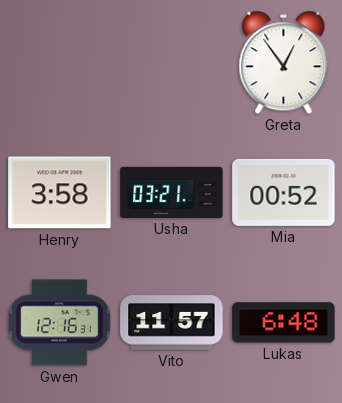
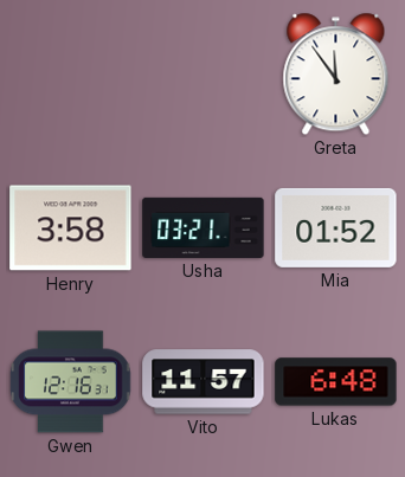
Greta: 12:54 -> 11:54
Mia: 00:52 -> 01:52
